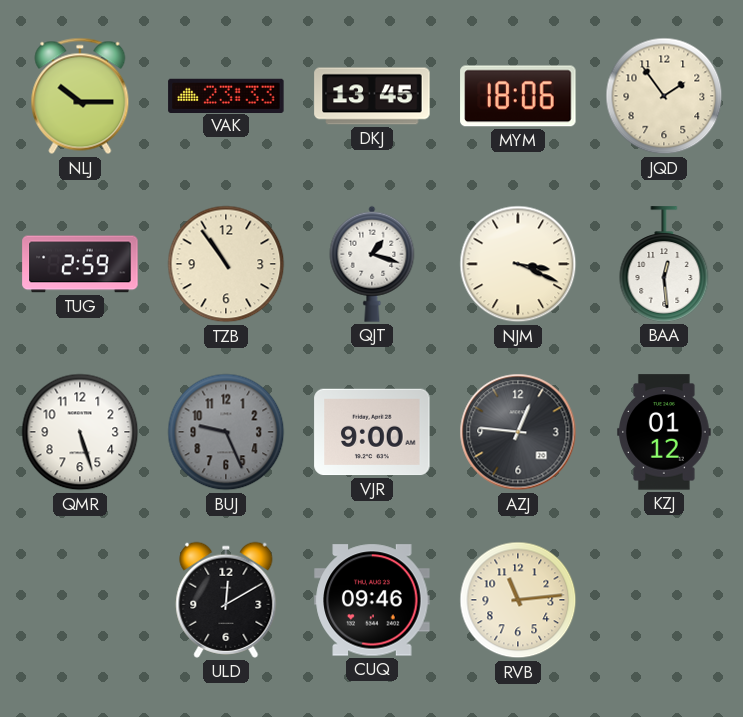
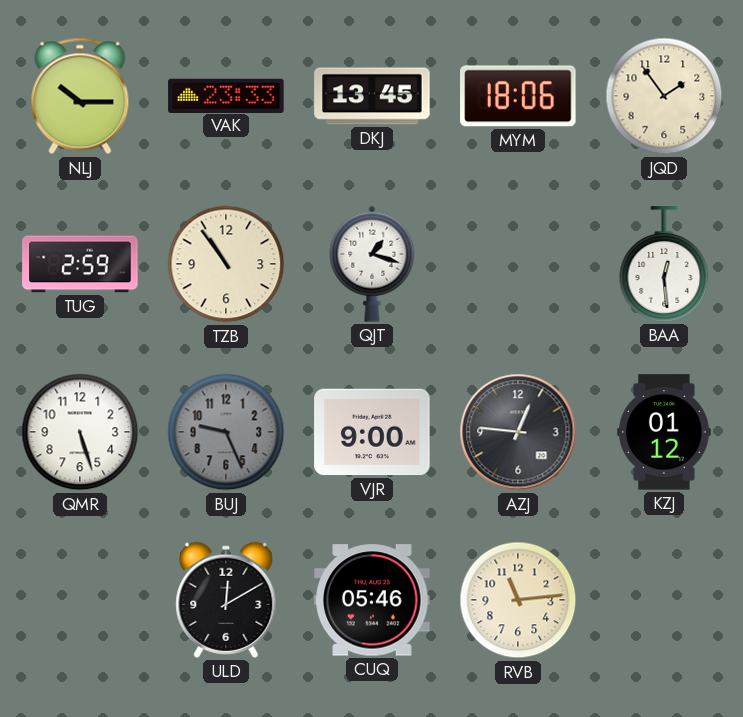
NJM: 3:19 -> none
CUQ: 09:46 -> 05:46
